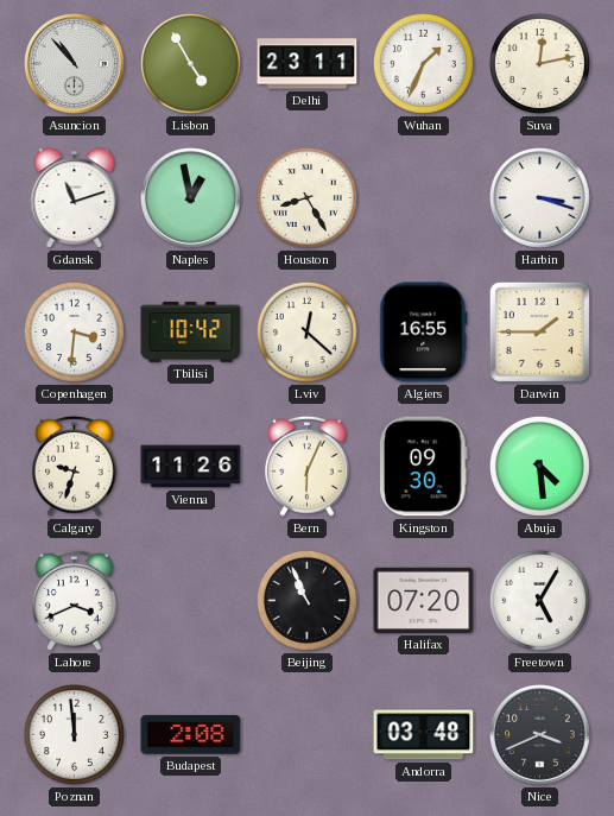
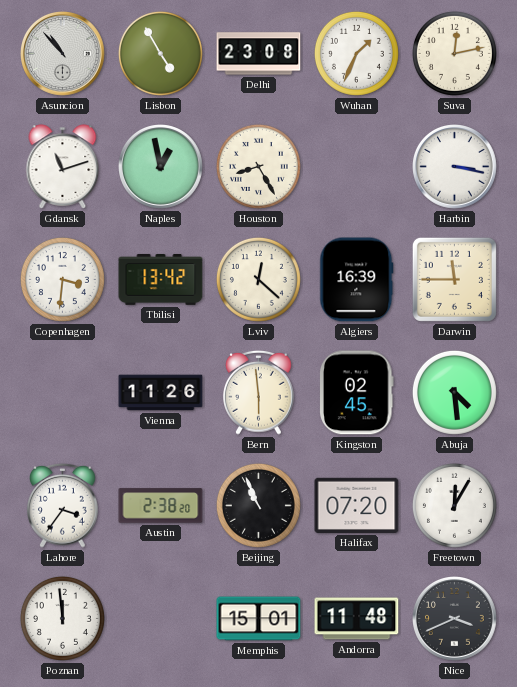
Delhi: 23:11 -> 23:08
Harbin: 3:18 -> 3:17
Tbilisi: 10:42 -> 13:42
Algiers: 16:55 -> 16:39
Darwin: 1:45 -> 11:45
Calgary: 9:33 -> none
Bern: 6:04 -> 5:59
Kingston: 09:30 -> 02:45
Lahore: 3:41 -> 3:36
Austin: none -> 2:38
Freetown: 5:05 -> 12:05
Budapest: 2:08 -> none
Memphis: none -> 15:01
Andorra: 03:48 -> 11:48
